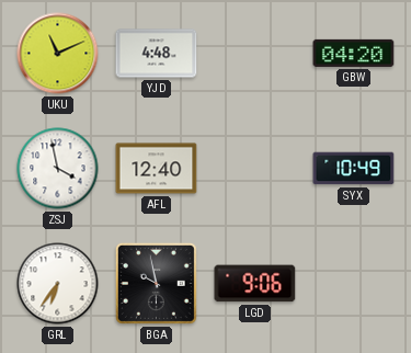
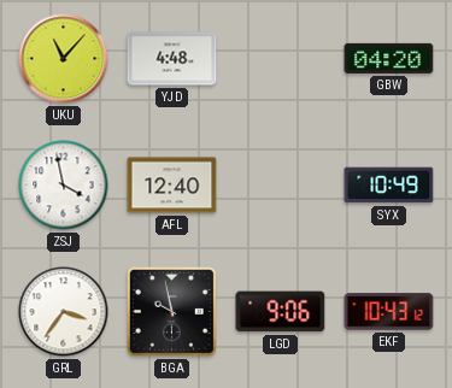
UKU: 11:11 -> 11:07
GRL: 6:36 -> 3:36
EKF: none -> 10:43
